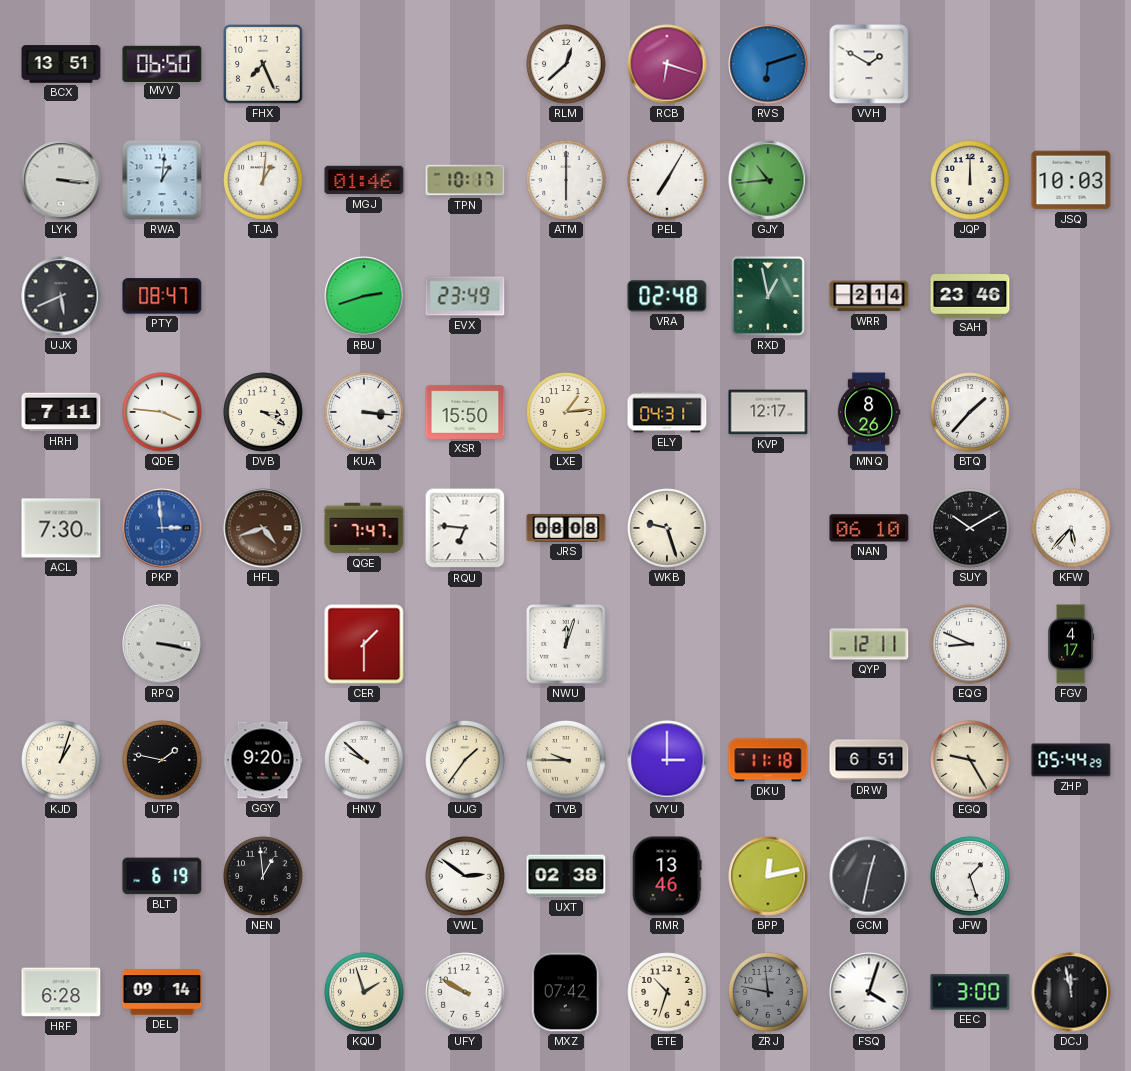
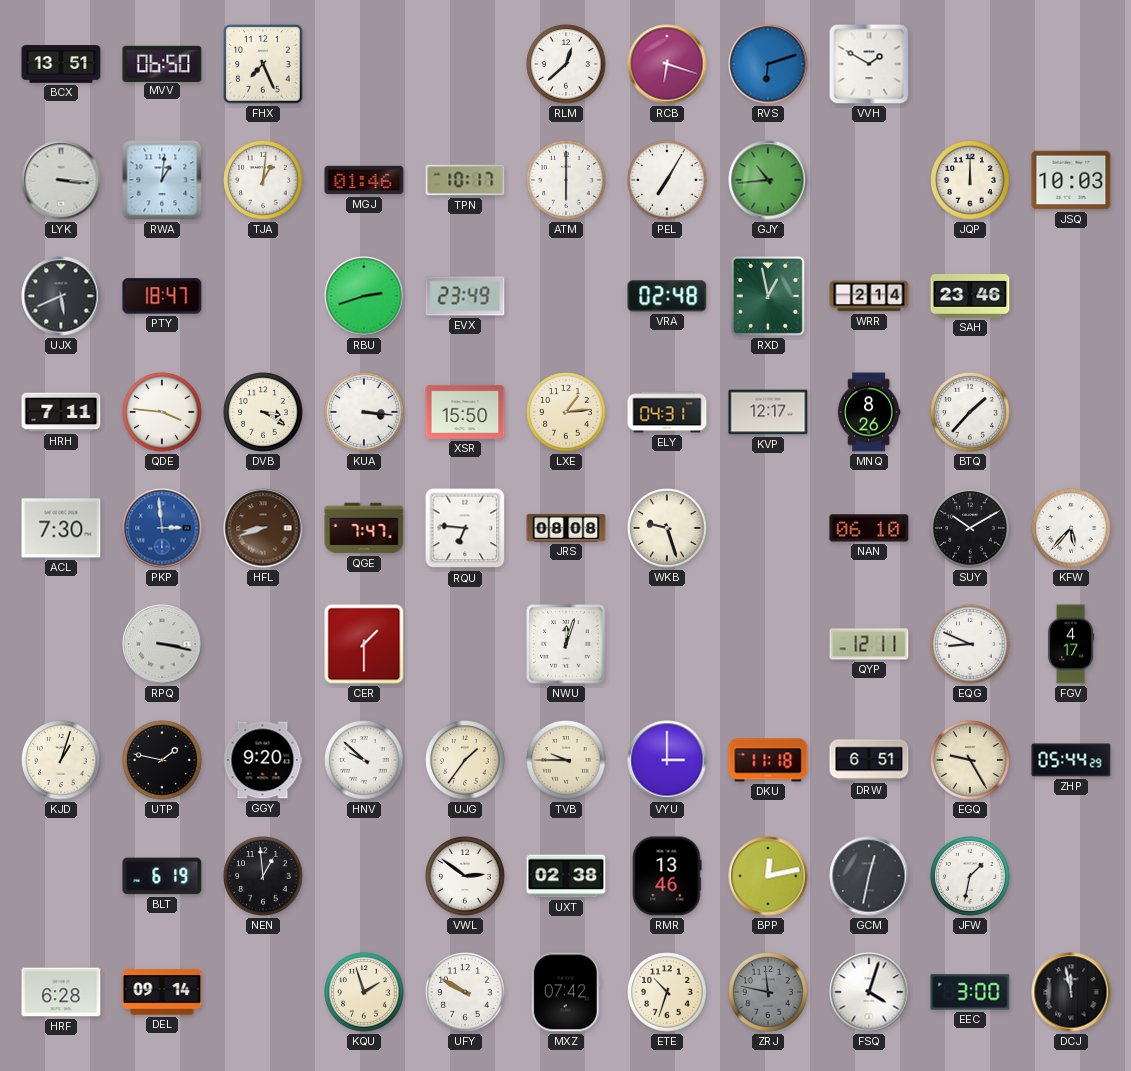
PTY: 08:47 -> 18:47
HFL: 4:42 -> 8:42
JFW: 1:27 -> 1:32
